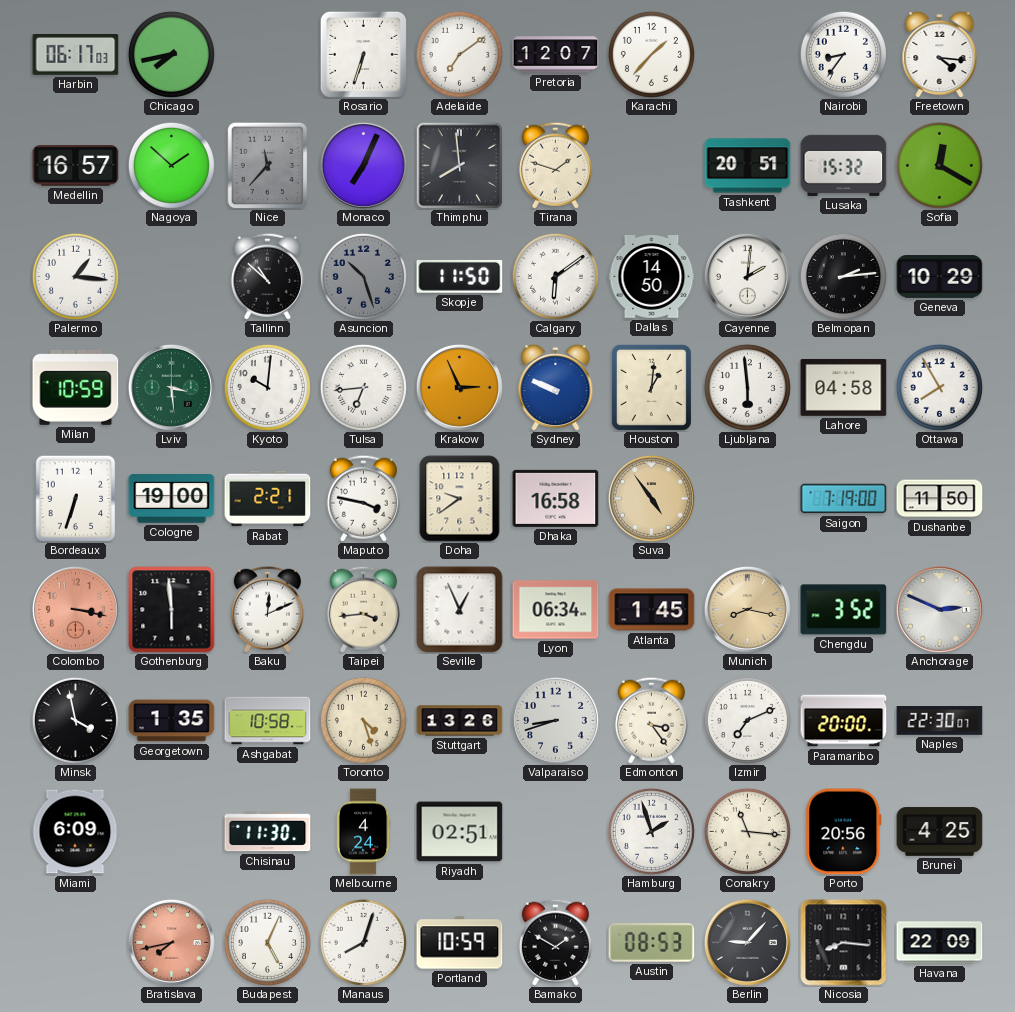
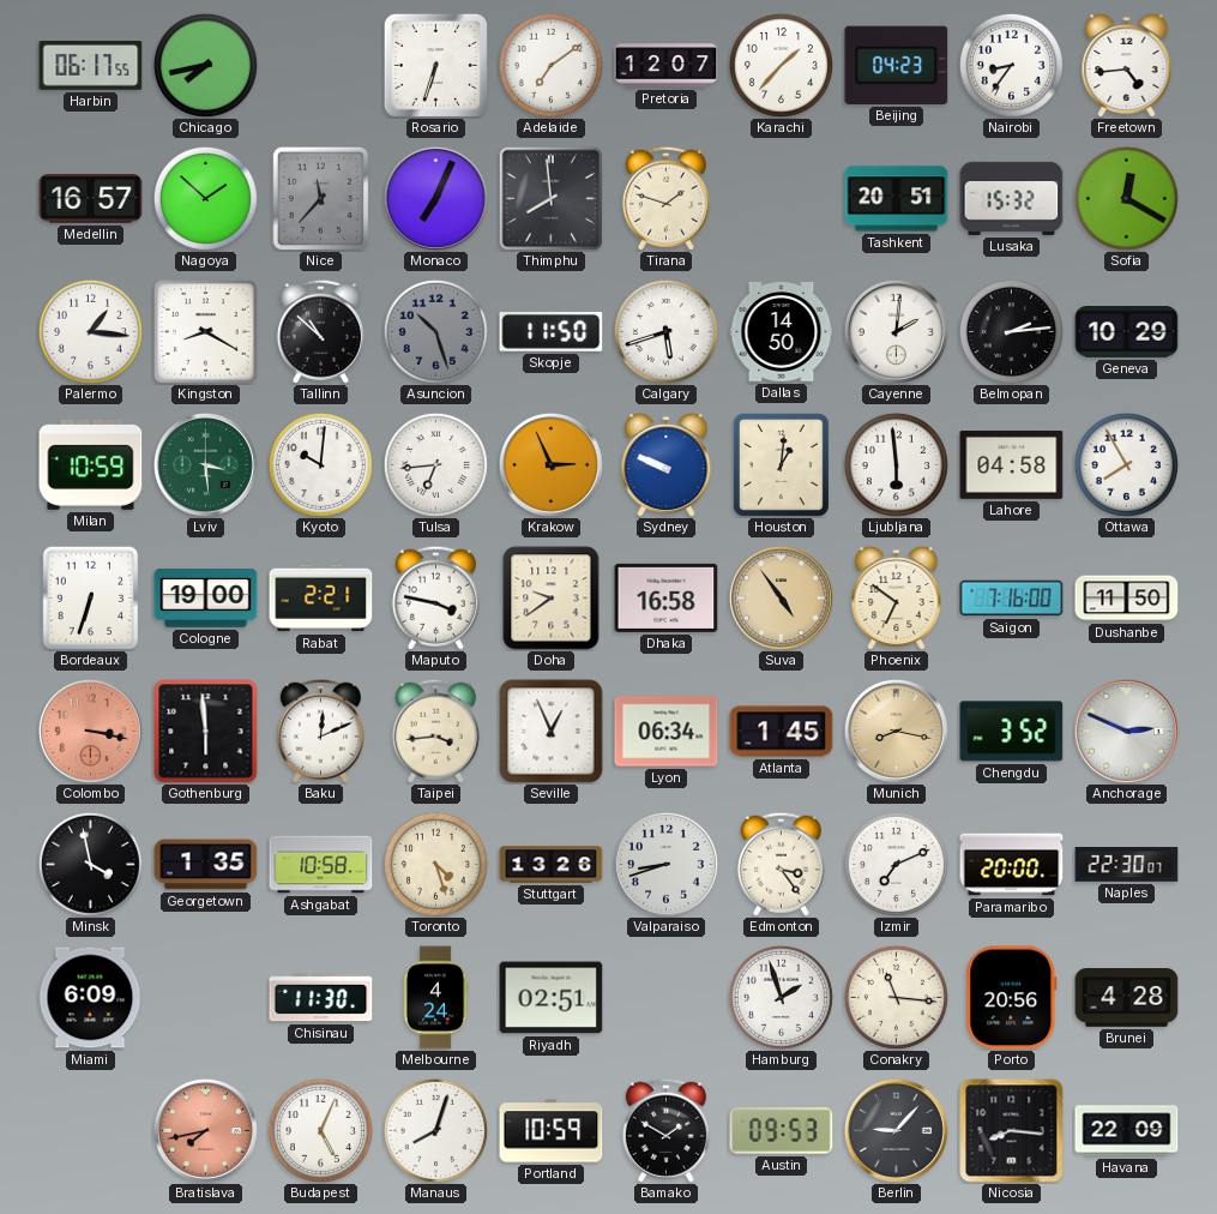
Harbin: 06:17:03 -> 06:17:55
Beijing: none -> 04:23
Freetown: 4:16 -> 4:44
Kingston: none -> 8:20
Calgary: 6:09 -> 5:42
Phoenix: none -> 6:51
Saigon: 7:19 -> 7:16
Brunei: 4:25 -> 4:28
Austin: 08:53 -> 09:53
